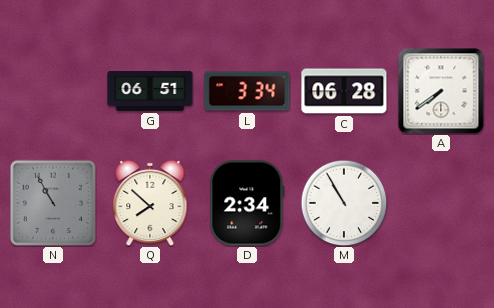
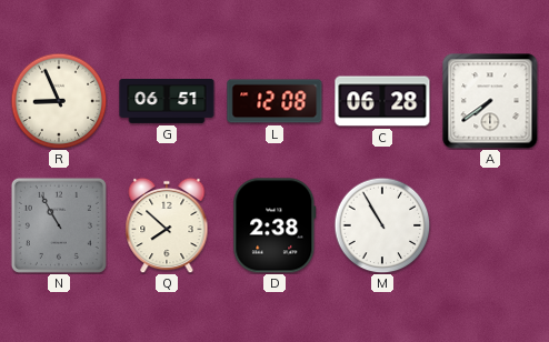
R: none -> 8:56
L: 3:34 -> 12:08
D: 2:34 -> 2:38
